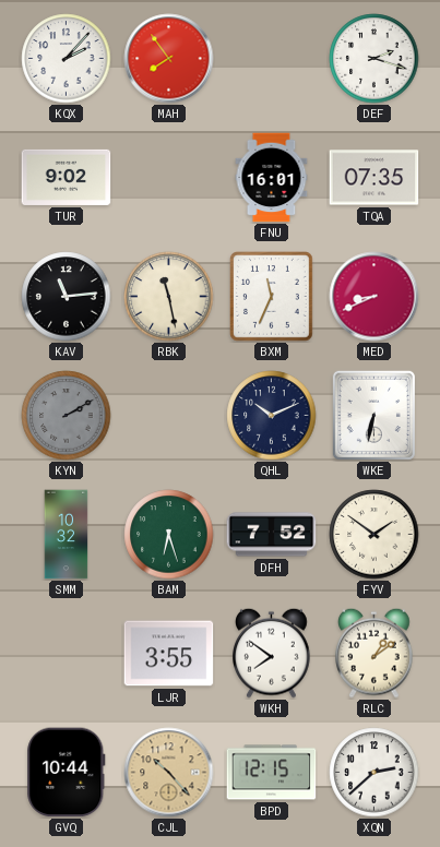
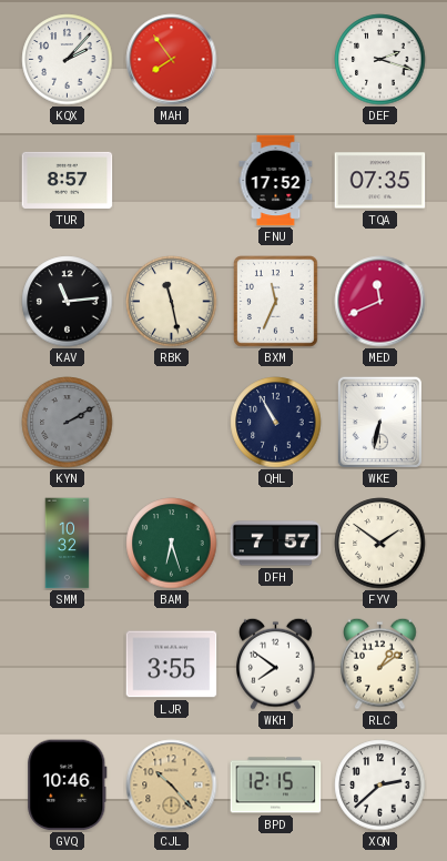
TUR: 9:02 -> 8:57
FNU: 16:01 -> 17:52
MED: 8:41 -> 11:41
QHL: 10:11 -> 10:55
DFH: 7:52 -> 7:57
GVQ: 10:44 -> 10:46
